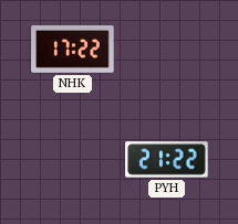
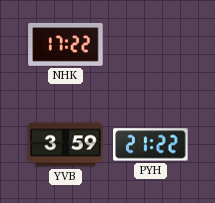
YVB: none -> 3:59
